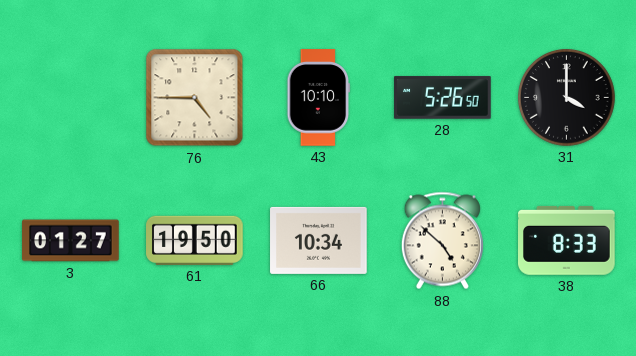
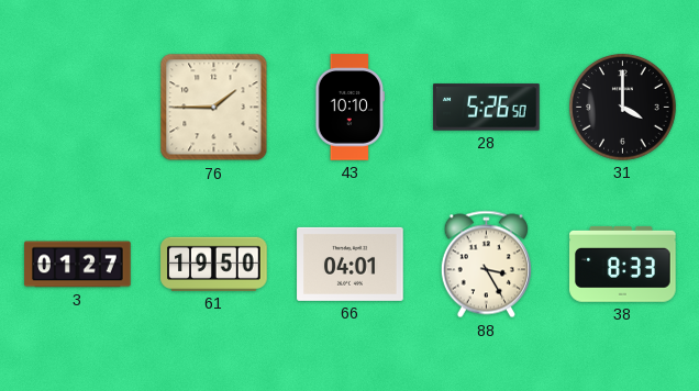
76: 4:45 -> 1:45
66: 10:34 -> 04:01
88: 4:52 -> 3:25
